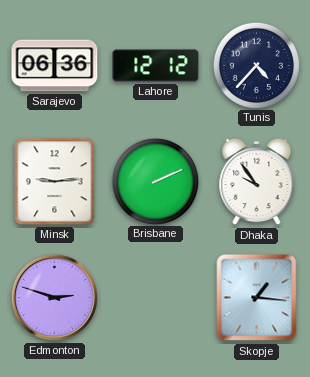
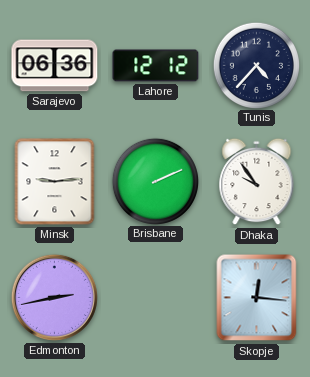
Edmonton: 2:48 -> 2:43
Skopje: 1:16 -> 12:16
